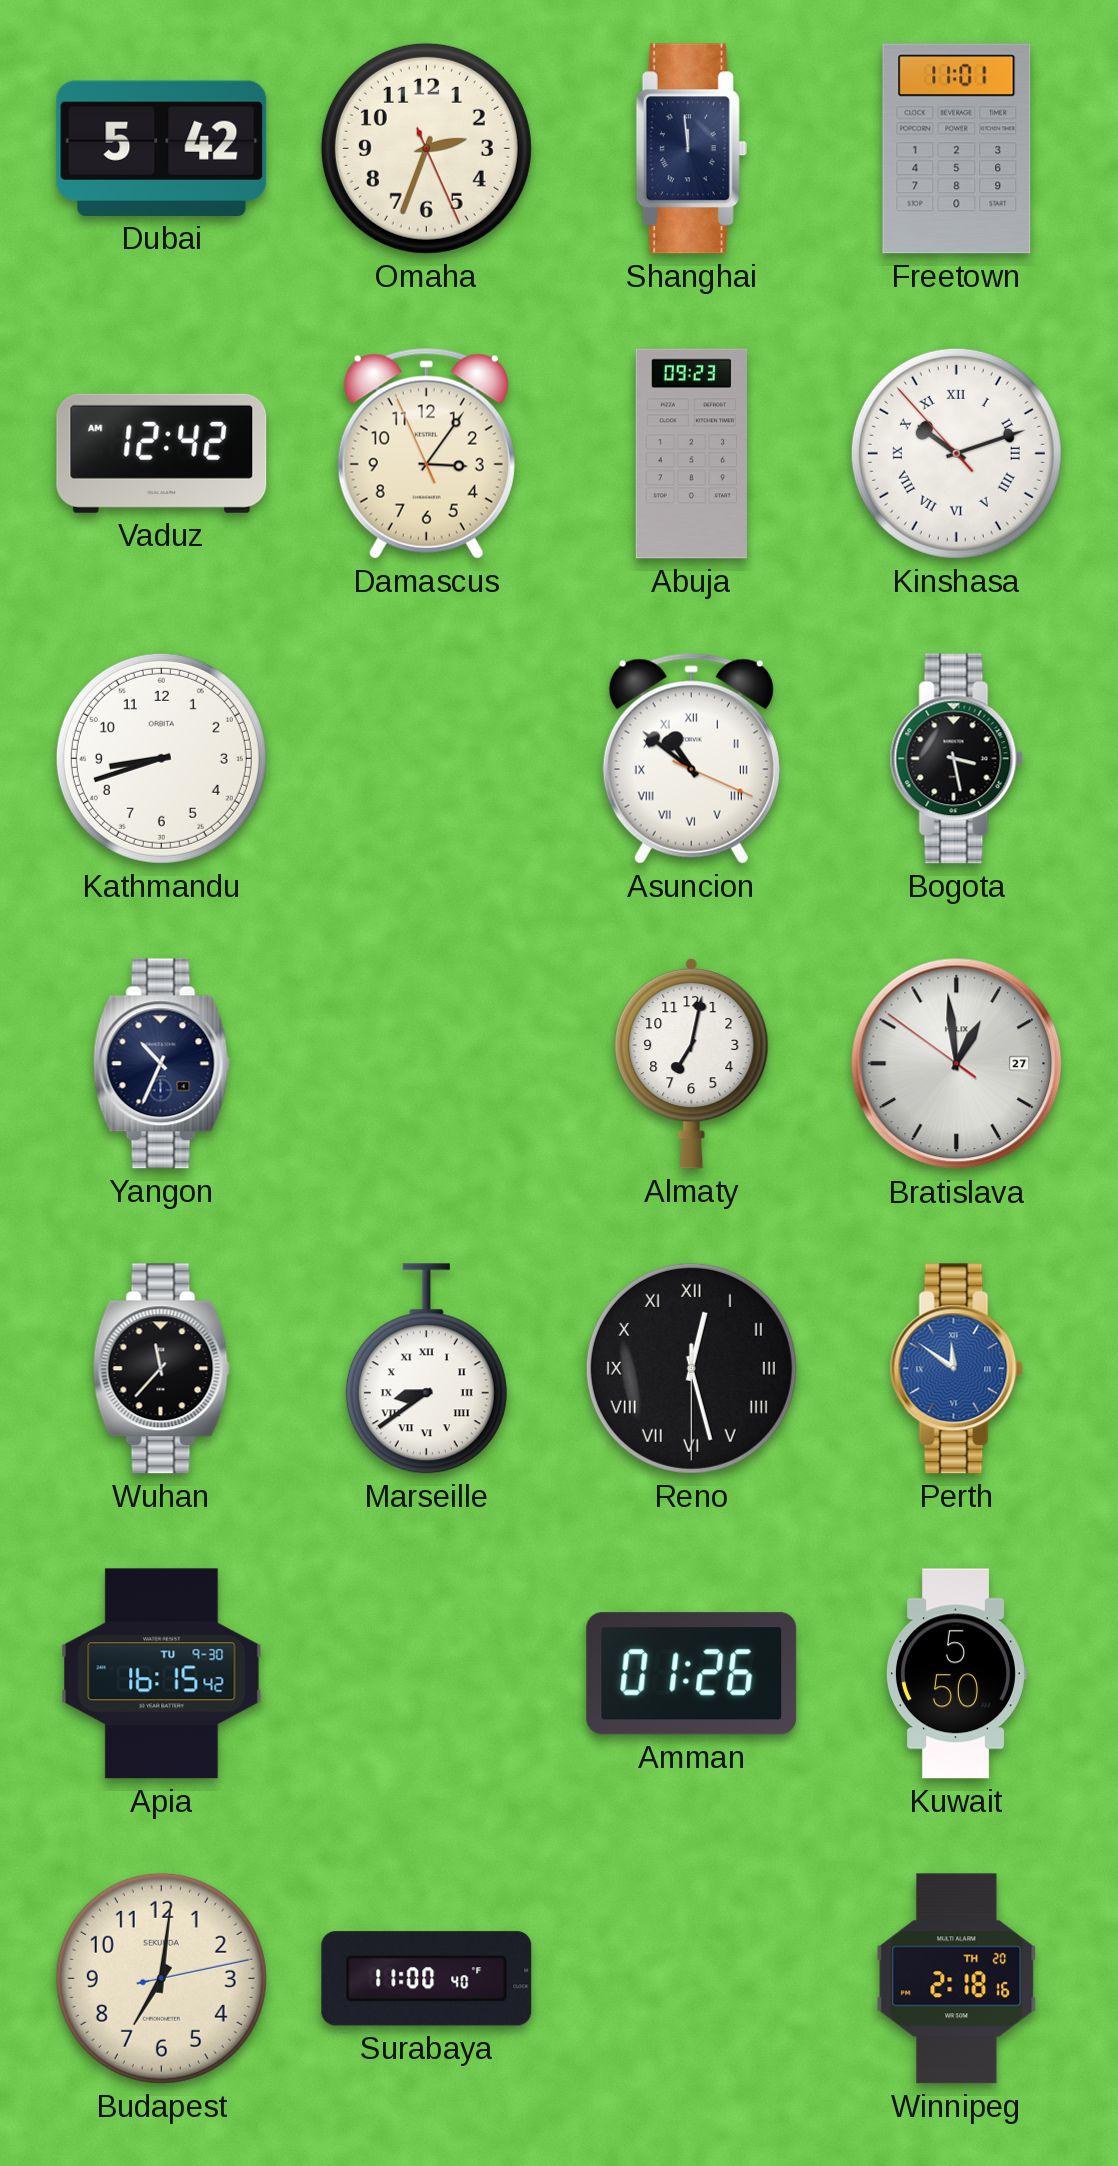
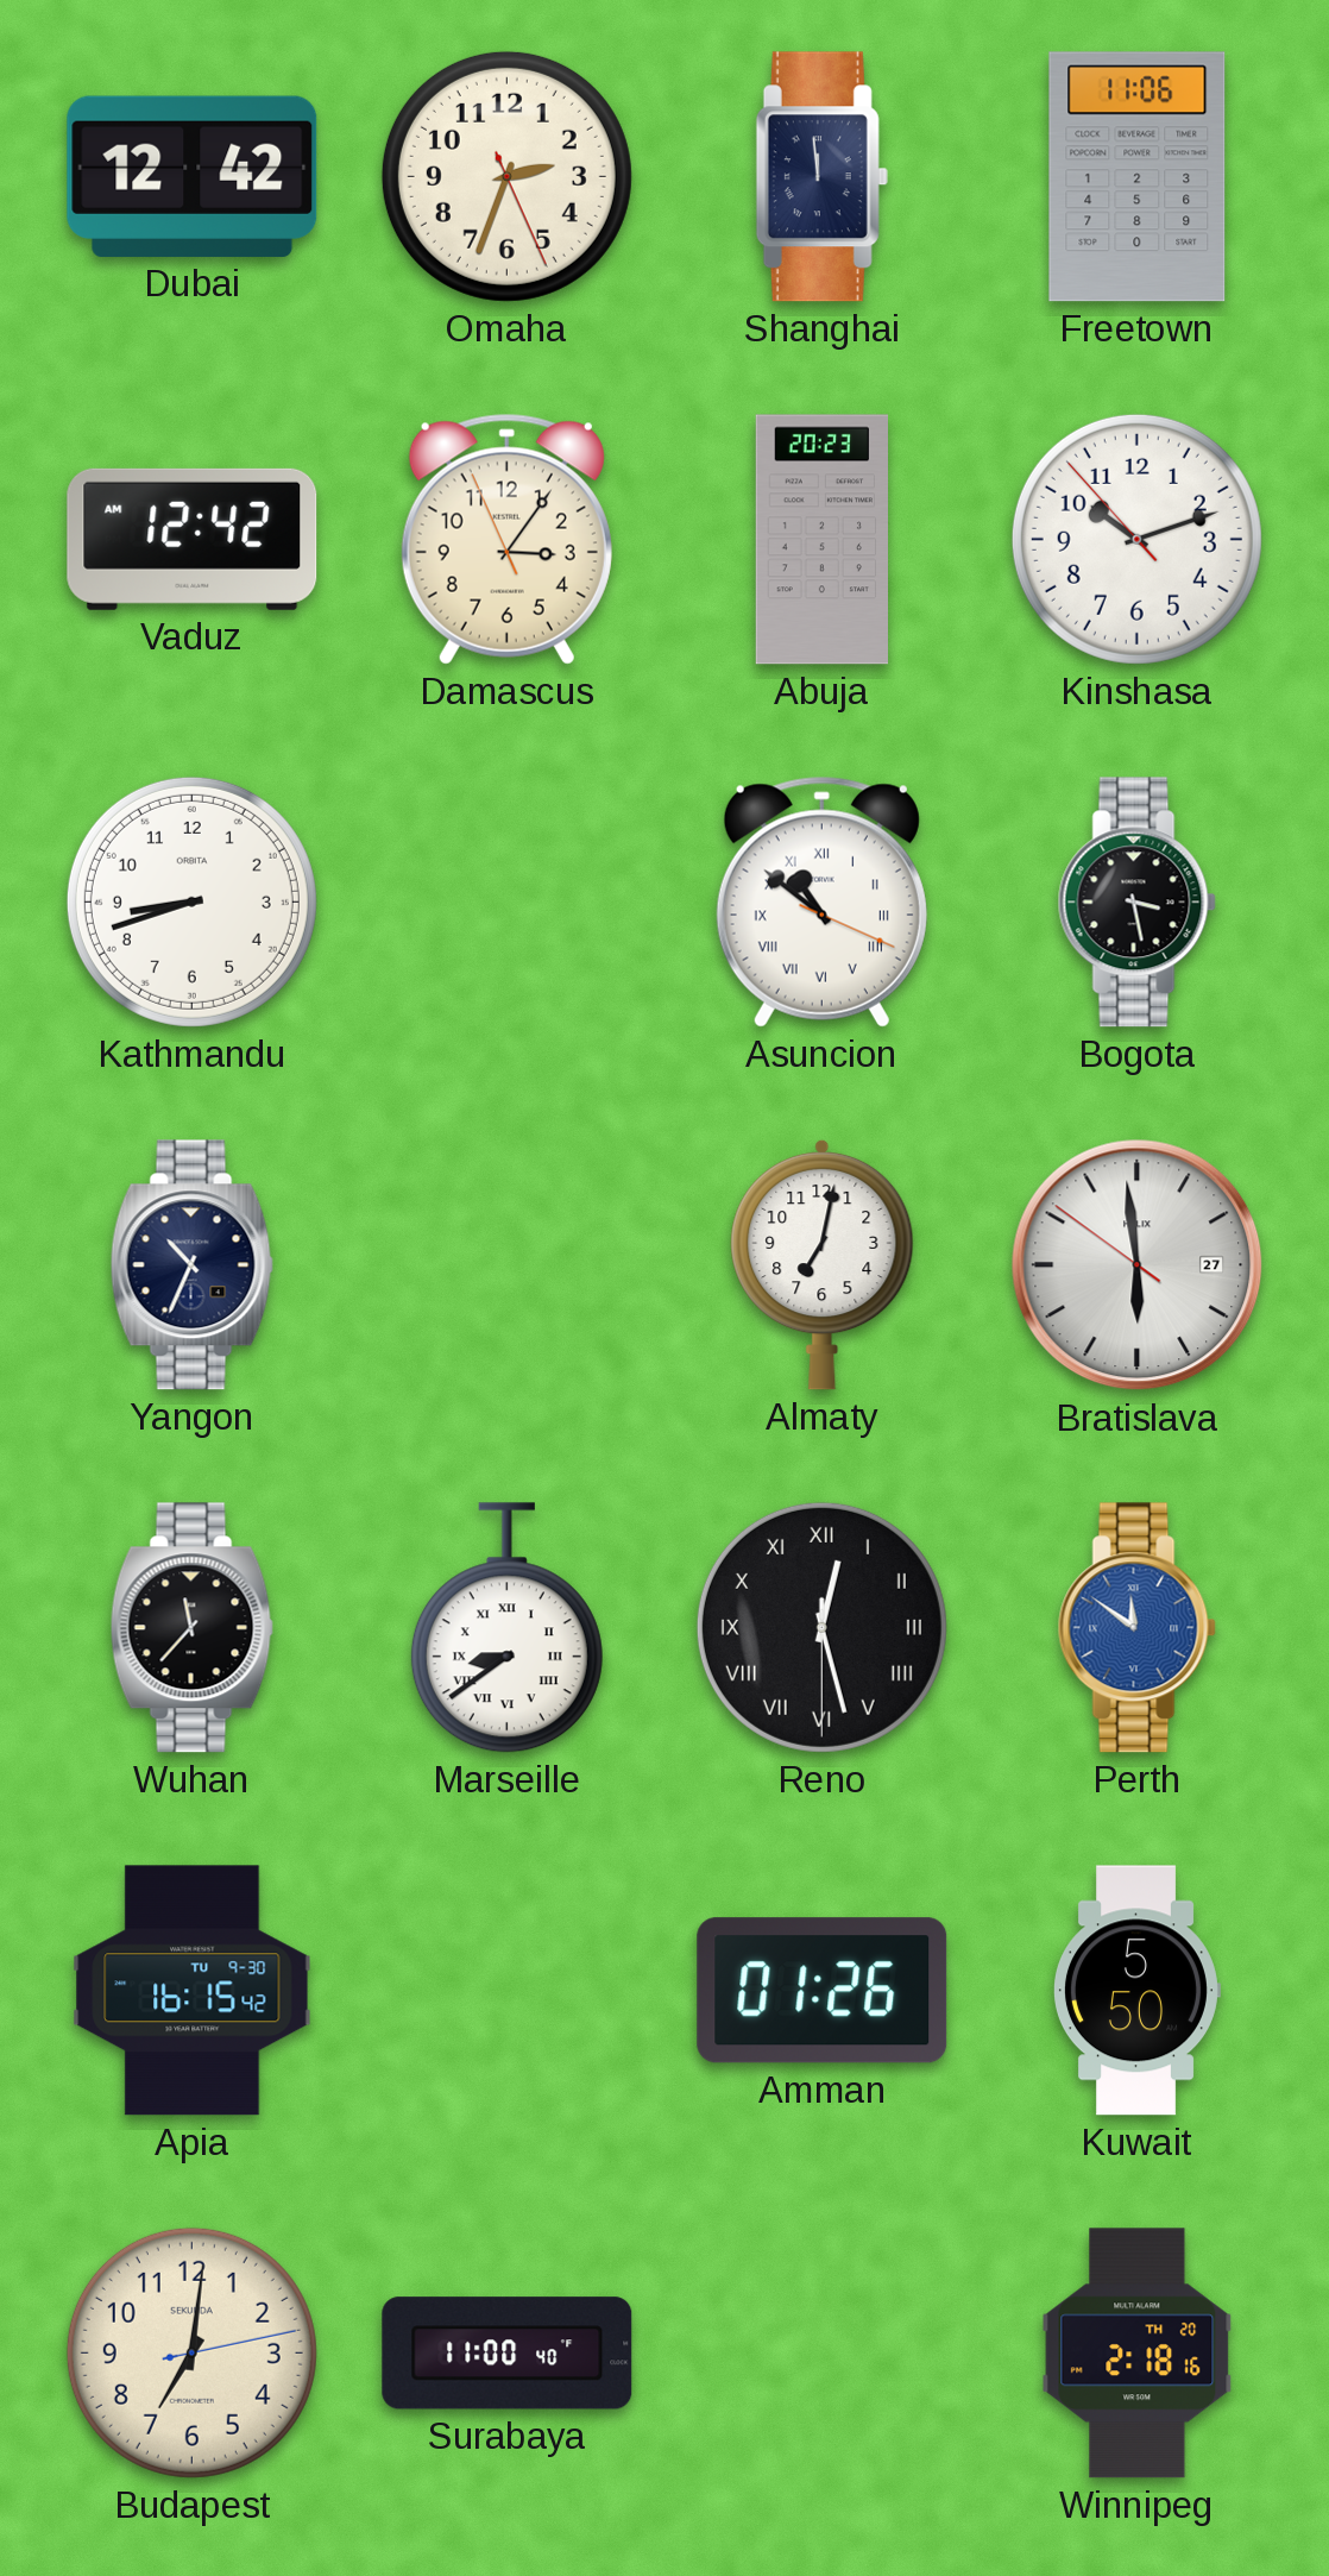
Dubai: 5:42 -> 12:42
Freetown: 11:01 -> 11:06
Abuja: 09:23 -> 20:23
Kinshasa numerals: Roman -> Arabic
Bratislava: 12:58 -> 5:58
